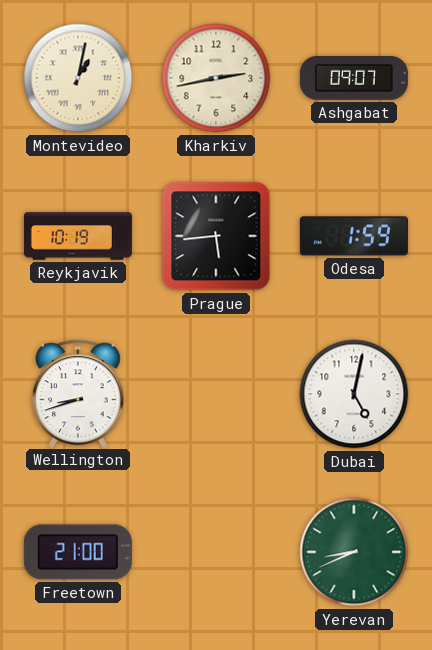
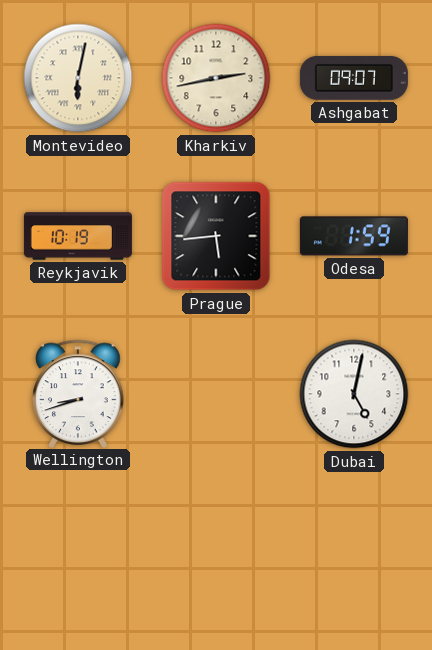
Montevideo: 1:02 -> 6:02
Freetown: 21:00 -> none
Yerevan: 8:41 -> none
